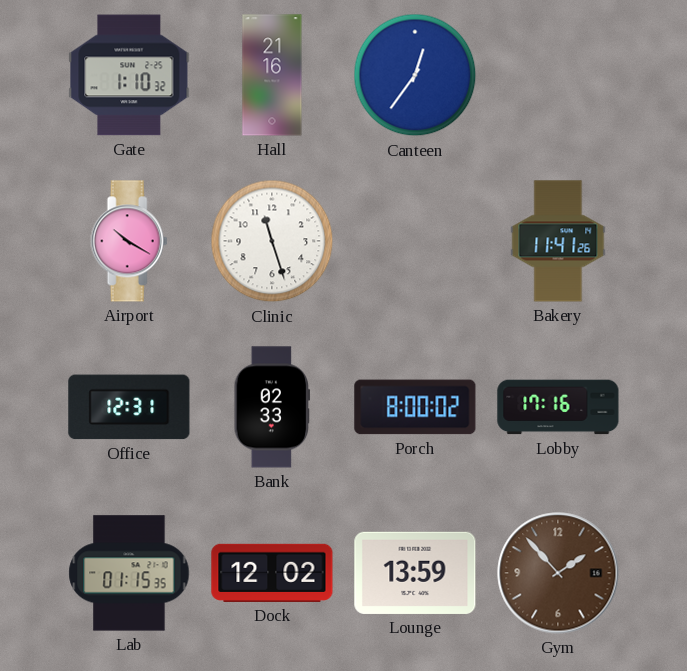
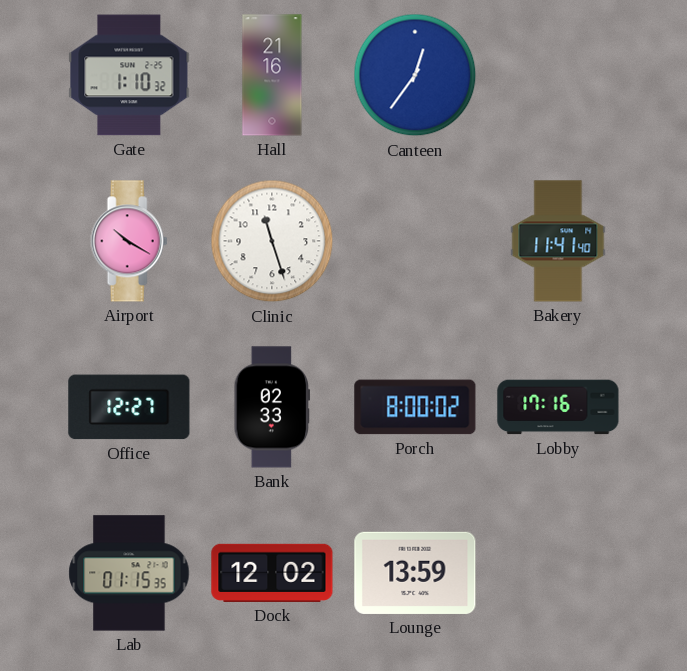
Bakery: 11:41:26 -> 11:41:40
Office: 12:31 -> 12:27
Gym: 1:53 -> none
